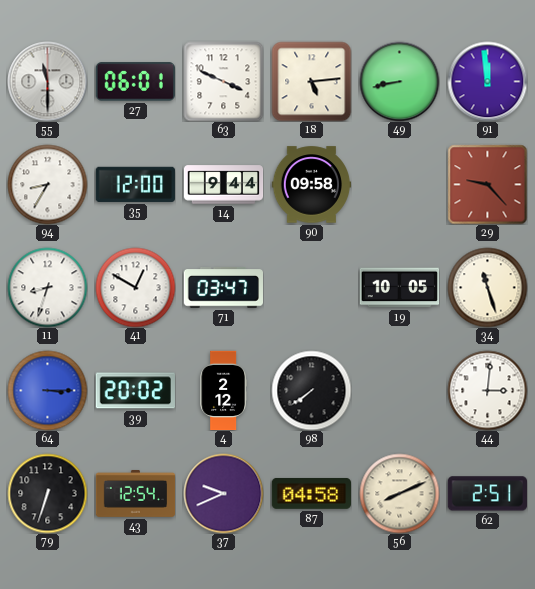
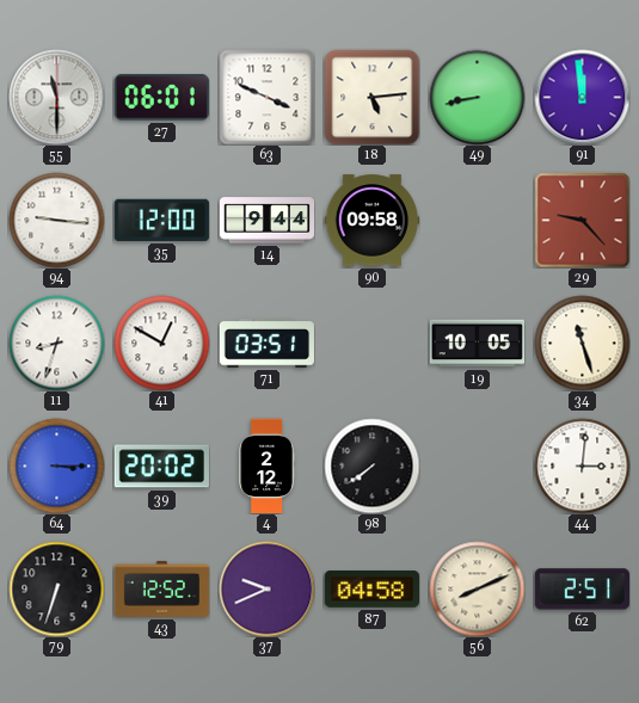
94: 8:35 -> 9:16
71: 03:47 -> 03:51
43: 12:54 -> 12:52
